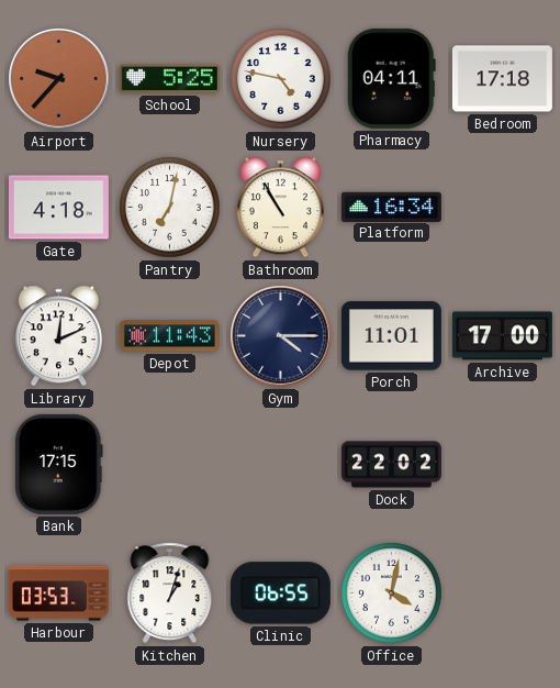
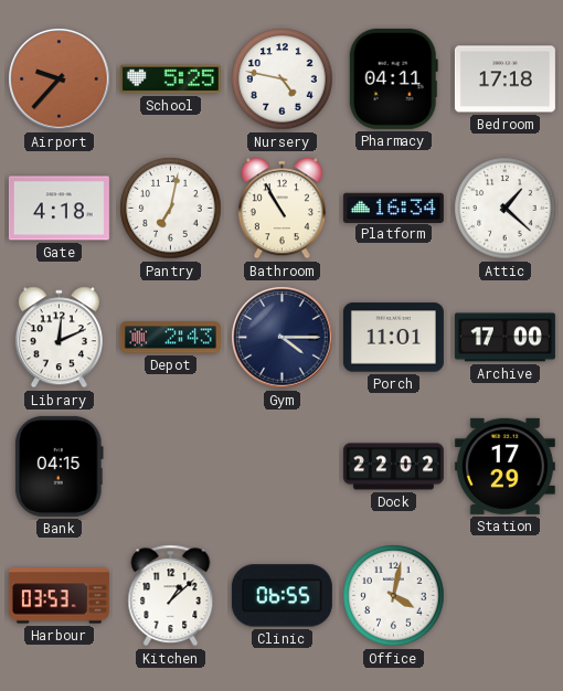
Attic: none -> 1:22
Depot: 11:43 -> 2:43
Bank: 17:15 -> 04:15
Station: none -> 17:29
Kitchen: 1:03 -> 1:08
